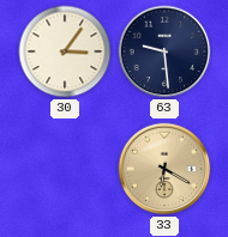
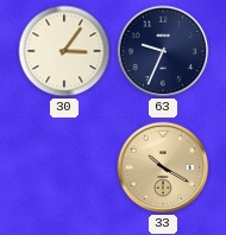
63: 9:29 -> 9:34
33: 6:20 -> 10:20
